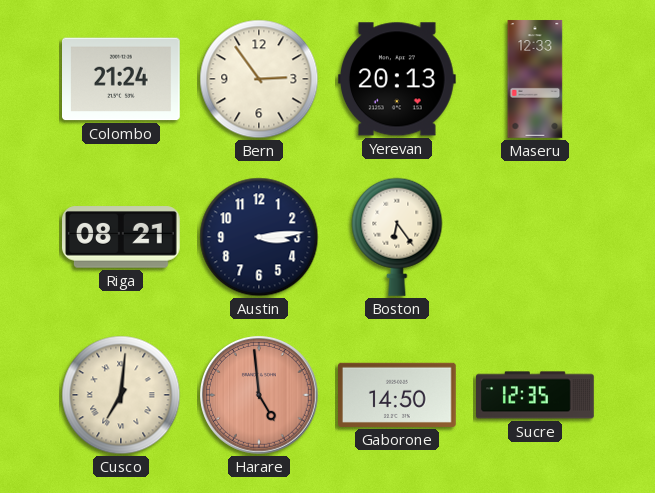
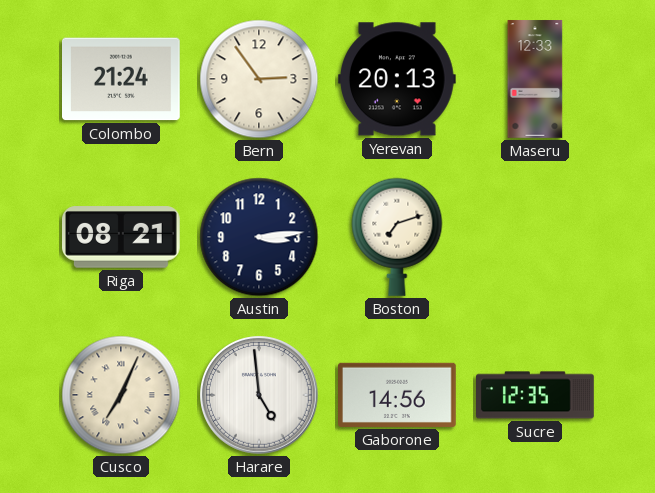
Boston: 6:24 -> 7:12
Cusco: 7:01 -> 7:04
Harare dial: salmon -> white
Gaborone: 14:50 -> 14:56
